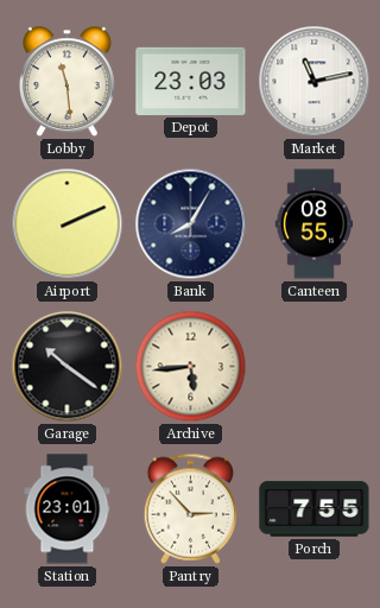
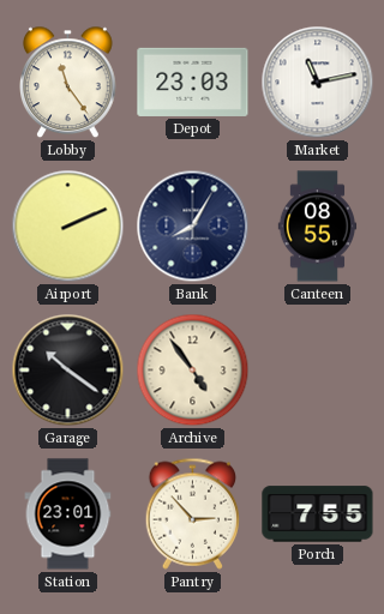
Lobby: 11:29 -> 11:24
Archive: 5:44 -> 4:54
